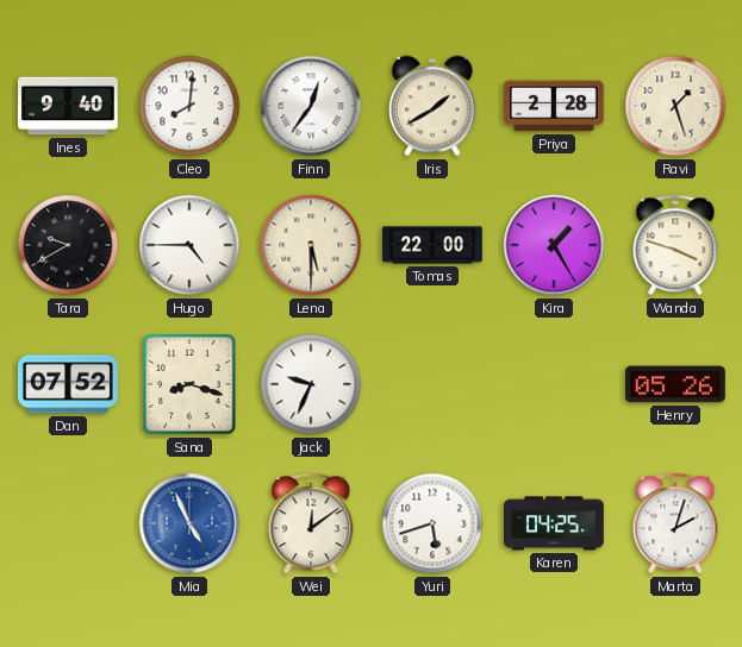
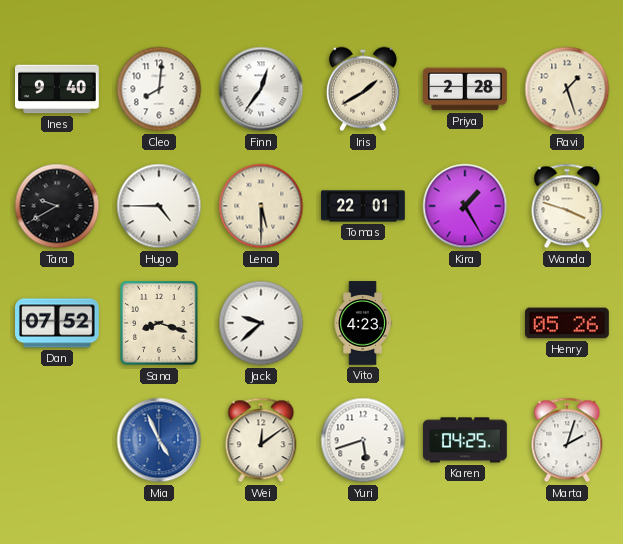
Tomas: 22:00 -> 22:01
Jack: 9:34 -> 9:38
Vito: none -> 4:23
